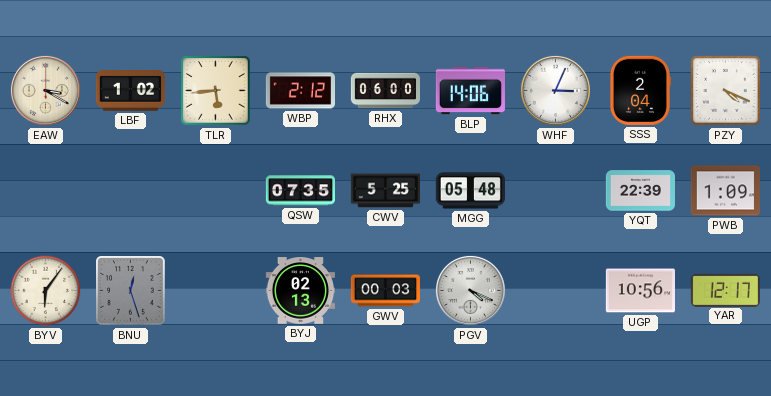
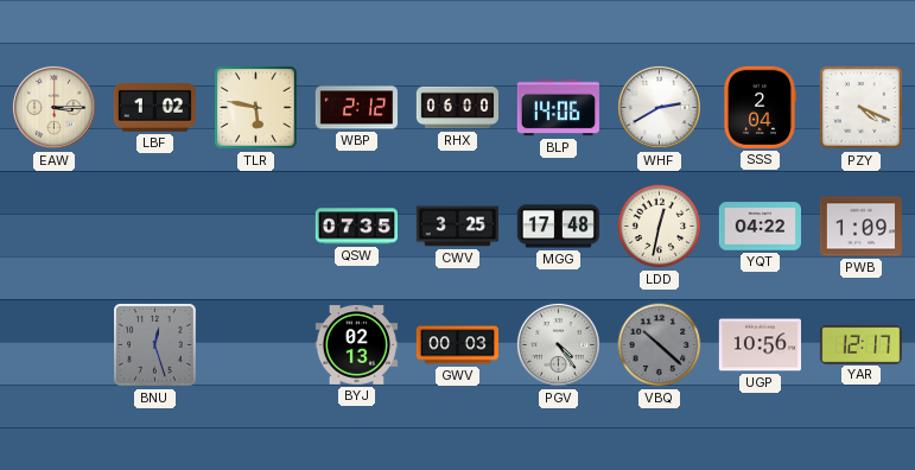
EAW: 3:20 -> 3:15
TLR: 5:44 -> 5:47
WHF: 3:04 -> 2:40
CWV: 5:25 -> 3:25
MGG: 05:48 -> 17:48
LDD: none -> 12:32
YQT: 22:39 -> 04:22
BYV: 6:06 -> none
PGV: 4:19 -> 4:24
VBQ: none -> 10:22
